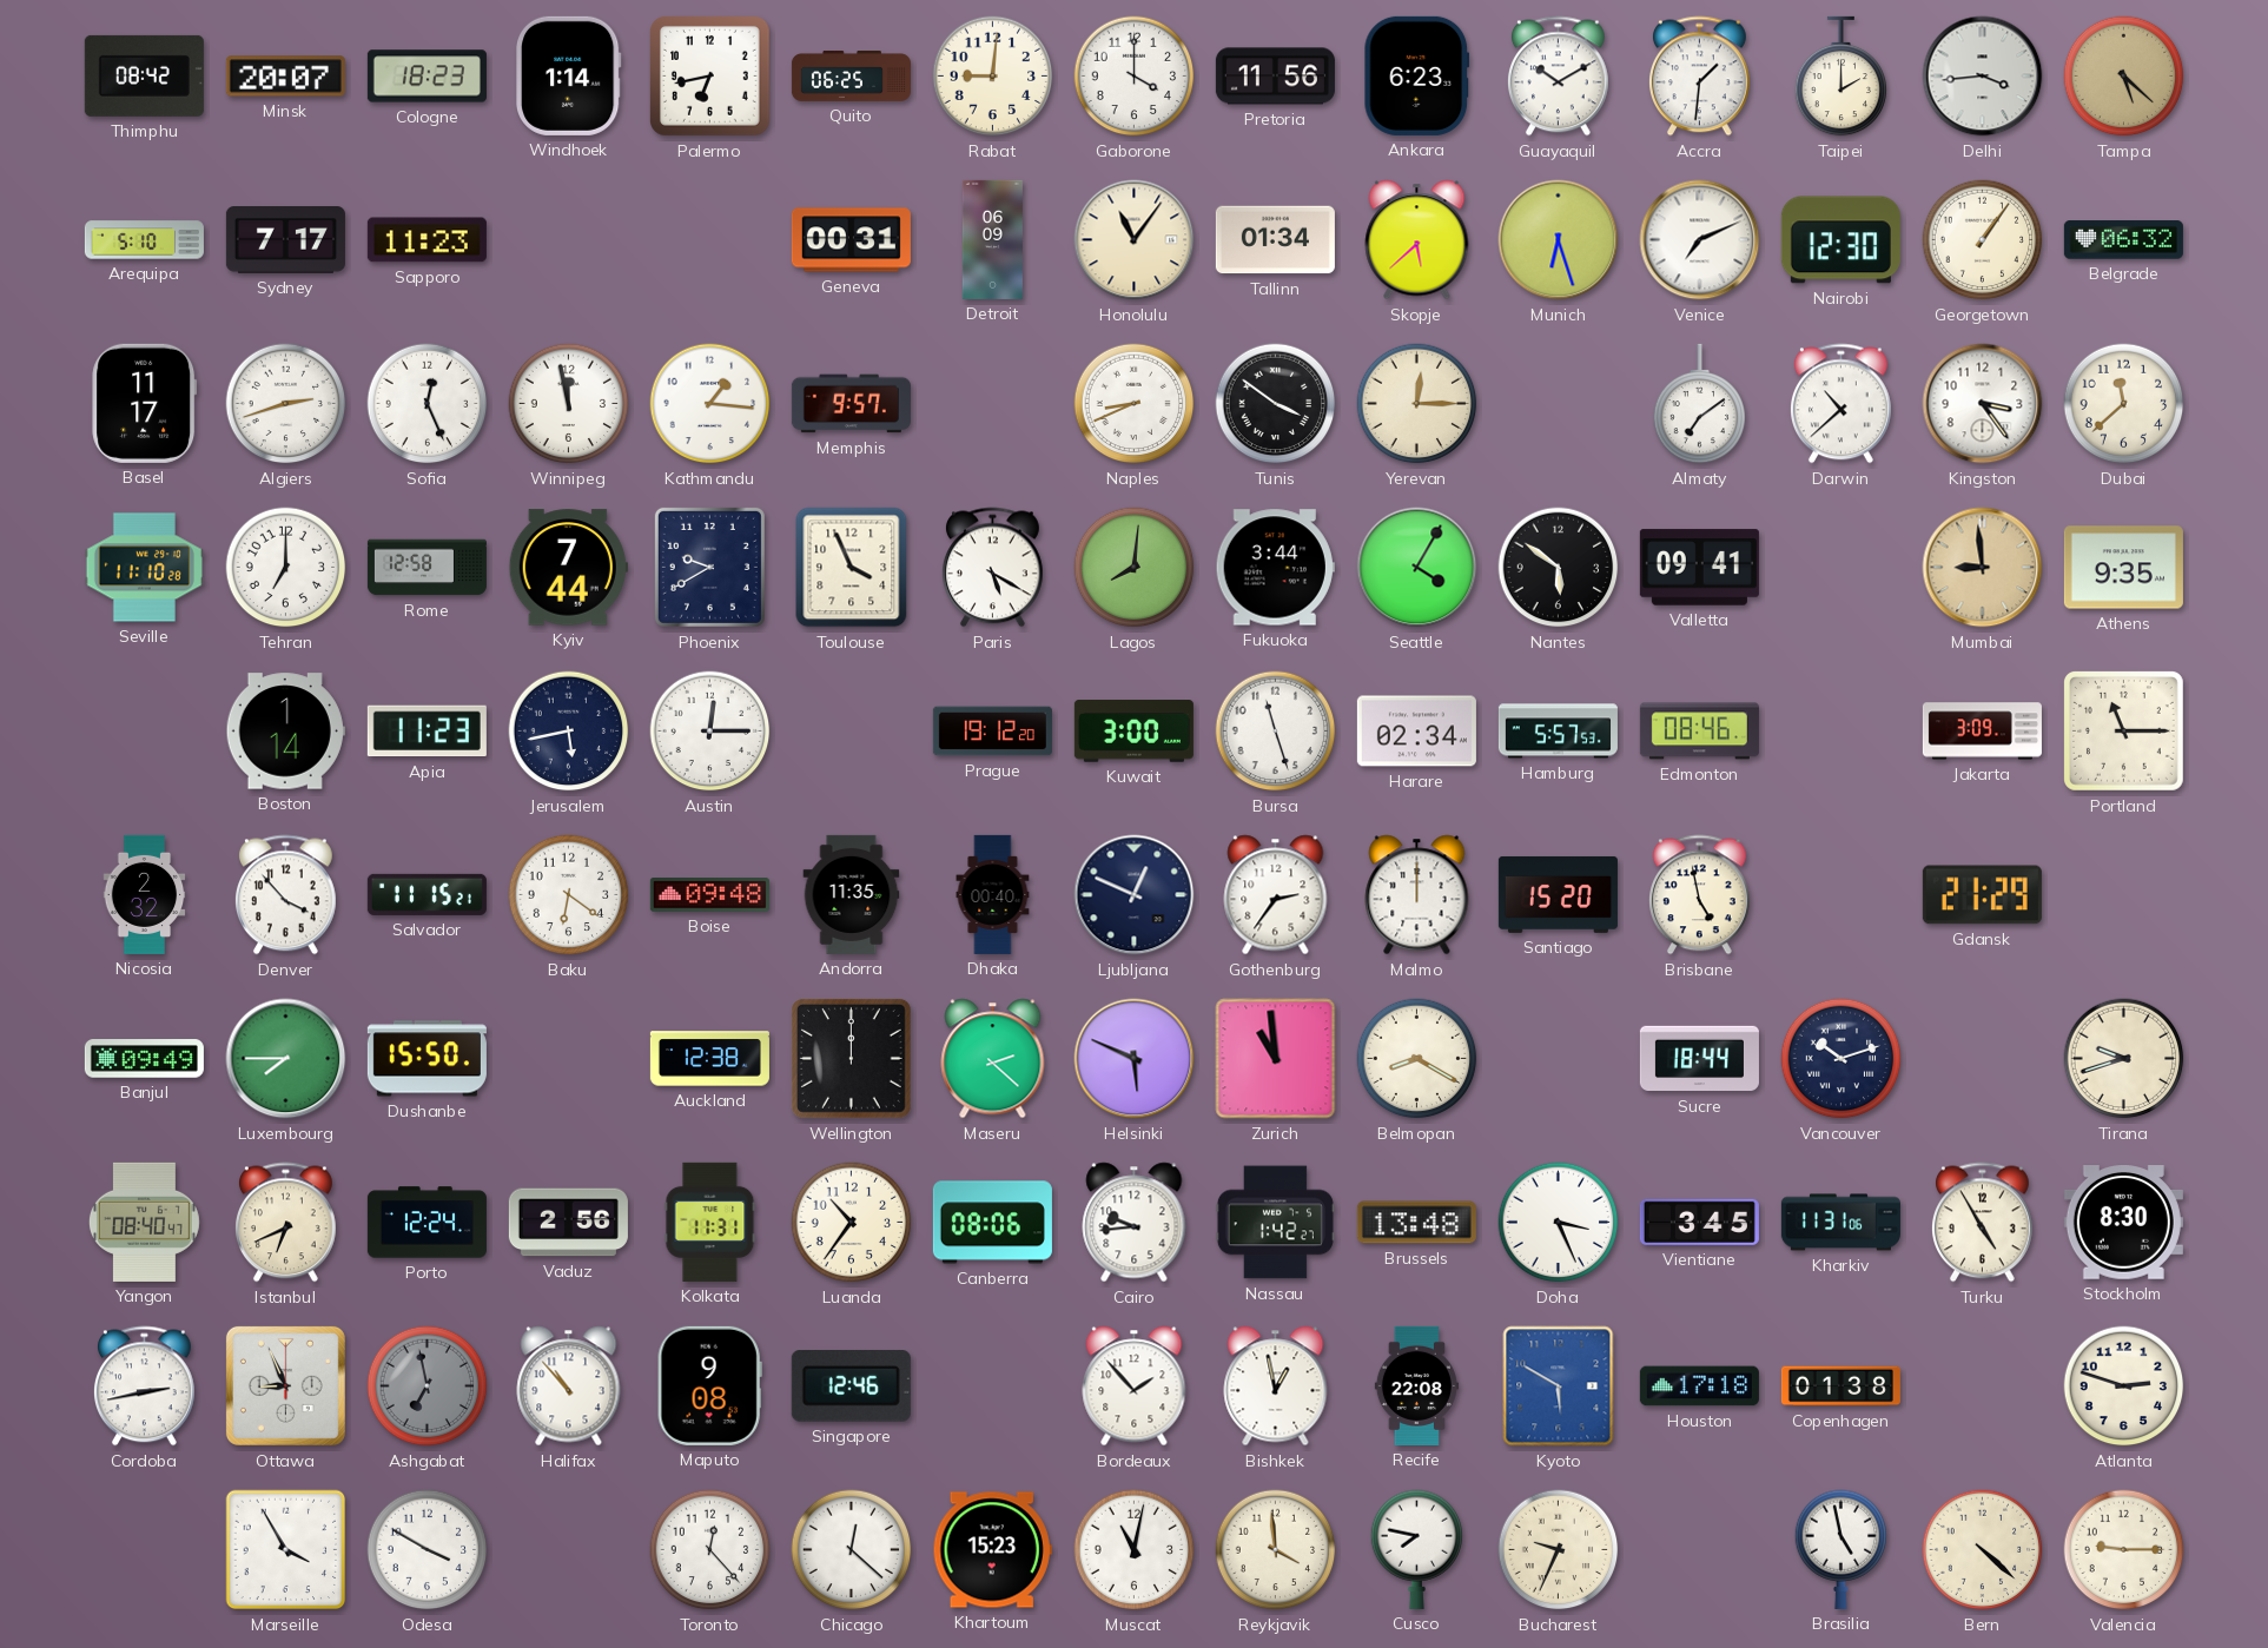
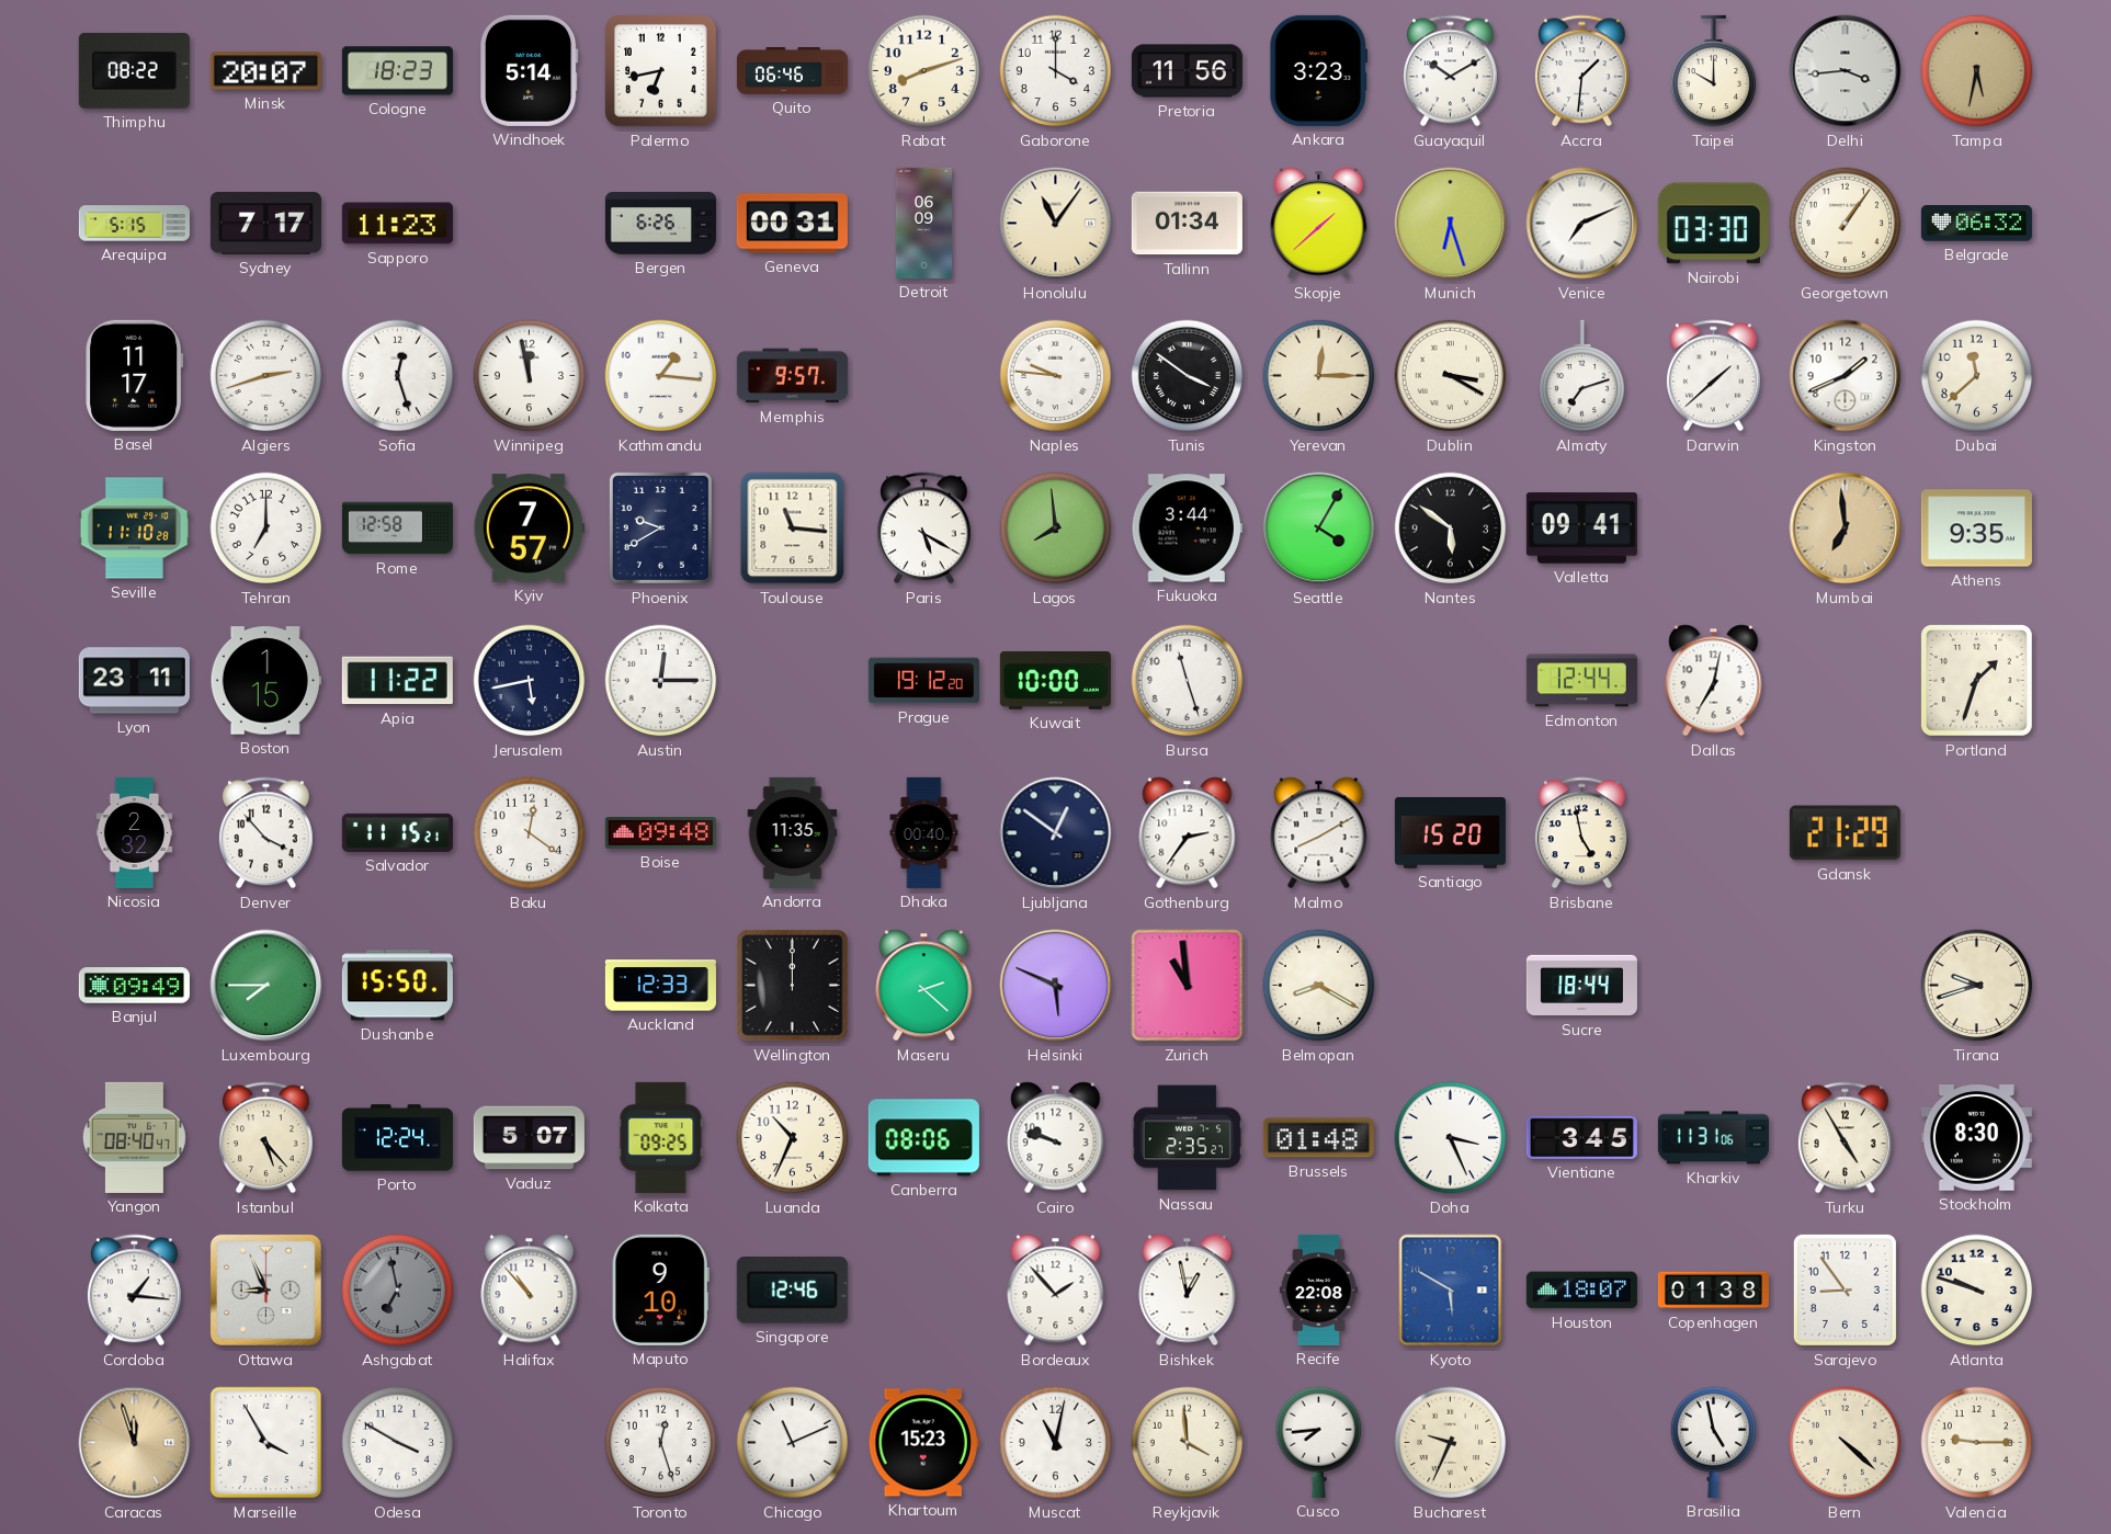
Thimphu: 08:42 -> 08:22
Windhoek: 1:14 -> 5:14
Quito: 06:25 -> 06:46
Rabat: 9:01 -> 8:12
Ankara: 6:23 -> 3:23
Taipei: 2:00 -> 10:00
Tampa: 5:22 -> 5:32
Arequipa: 5:10 -> 5:15
Bergen: none -> 6:26
Skopje: 5:38 -> 1:38
Nairobi: 12:30 -> 03:30
Sofia: 12:26 -> 12:27
Naples: 8:41 -> 9:46
Dublin: none -> 3:20
Almaty: 7:09 -> 7:12
Darwin: 10:38 -> 1:38
Kingston: 3:24 -> 1:41
Kyiv: 7:44 -> 7:57
Toulouse: 3:56 -> 11:16
Lagos: 8:01 -> 7:59
Mumbai: 8:59 -> 6:59
Lyon: none -> 23:11
Boston: 1:14 -> 1:15
Apia: 11:23 -> 11:22
Kuwait: 3:00 -> 10:00
Harare: 02:34 -> none
Hamburg: 5:57 -> none
Edmonton: 08:46 -> 12:44
Dallas: none -> 7:02
Jakarta: 3:09 -> none
Portland: 11:15 -> 1:33
Baku: 6:21 -> 12:21
Ljubljana: 12:49 -> 12:51
Malmo: 12:00 -> 8:10
Auckland: 12:38 -> 12:33
Vancouver: 10:12 -> none
Istanbul: 6:41 -> 5:23
Vaduz: 2:56 -> 5:07
Kolkata: 11:31 -> 09:25
Luanda: 10:36 -> 10:34
Cairo: 9:44 -> 9:48
Nassau: 1:42 -> 2:35
Brussels: 13:48 -> 01:48
Cordoba: 2:43 -> 1:16
Maputo: 9:08 -> 9:10
Houston: 17:18 -> 18:07
Sarajevo: none -> 8:54
Atlanta: 2:48 -> 9:48
Caracas: none -> 11:57
Toronto: 12:23 -> 12:27
Chicago: 12:22 -> 11:11
Cusco: 7:47 -> 7:44
